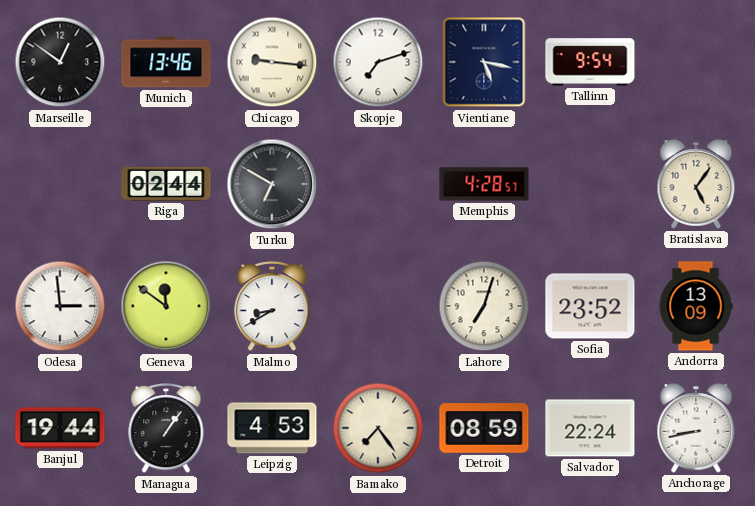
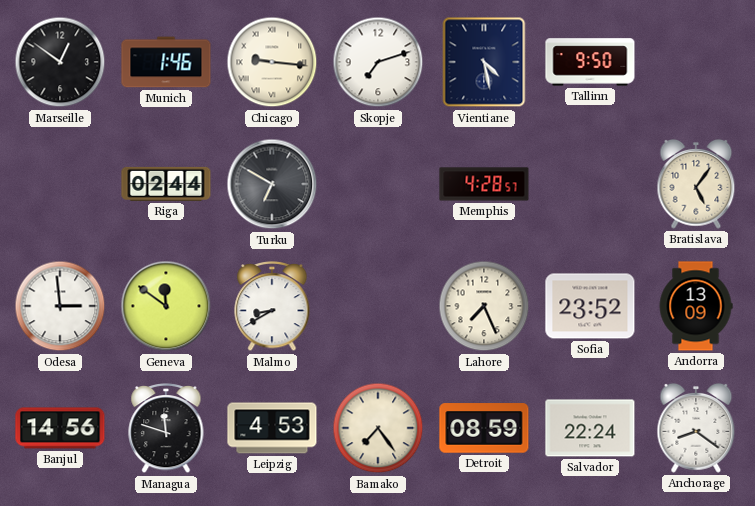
Munich: 13:46 -> 1:46
Vientiane: 5:17 -> 4:28
Tallinn: 9:54 -> 9:50
Lahore: 7:03 -> 7:26
Banjul: 19:44 -> 14:56
Managua: 1:06 -> 11:48
Anchorage: 8:43 -> 8:21
